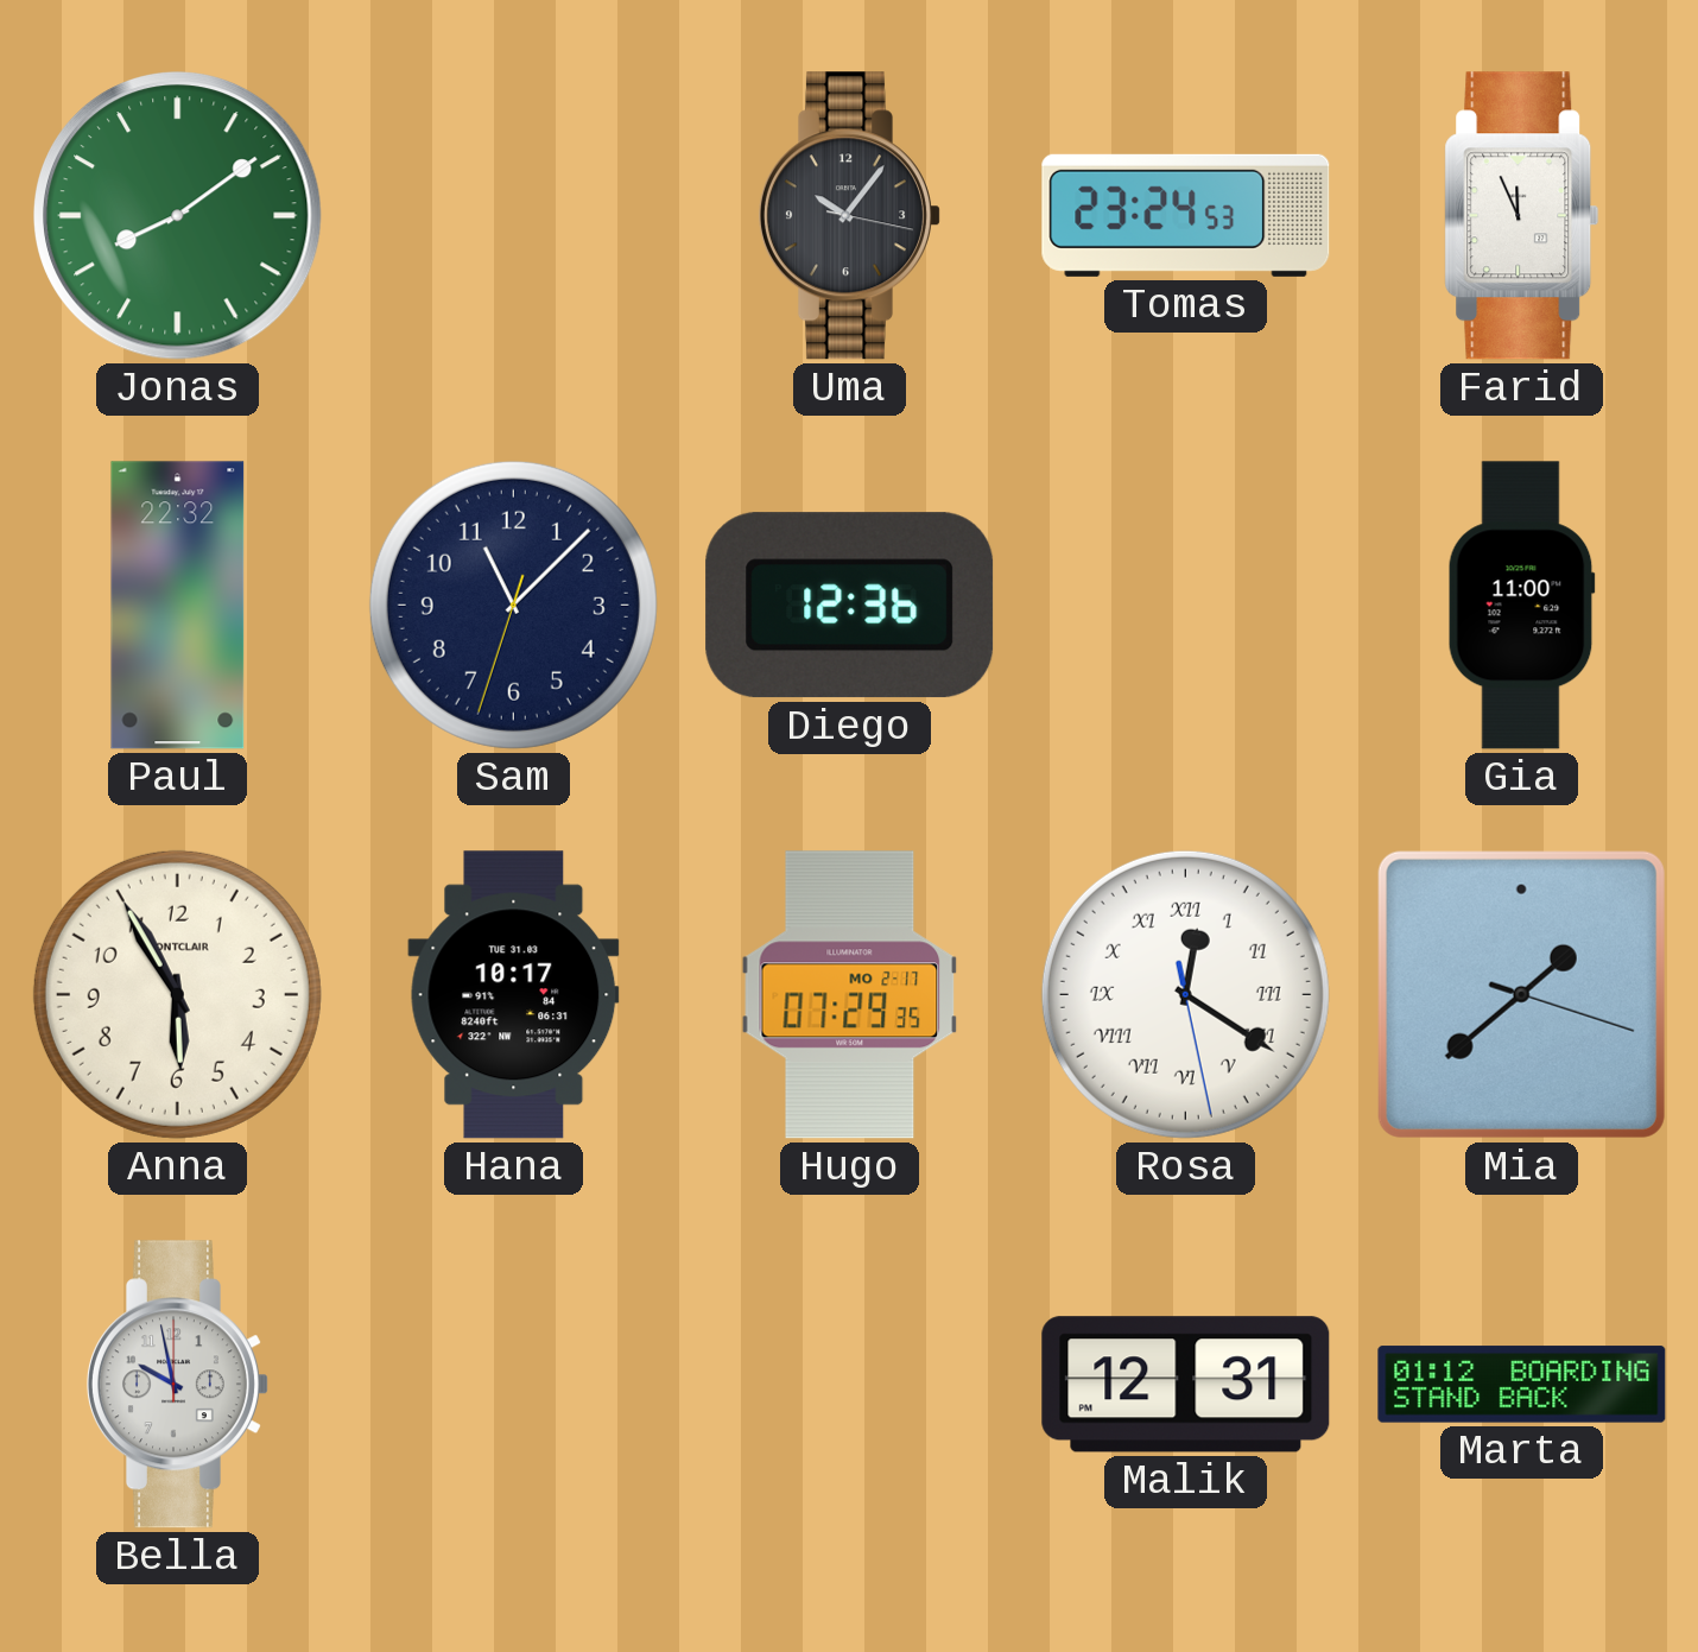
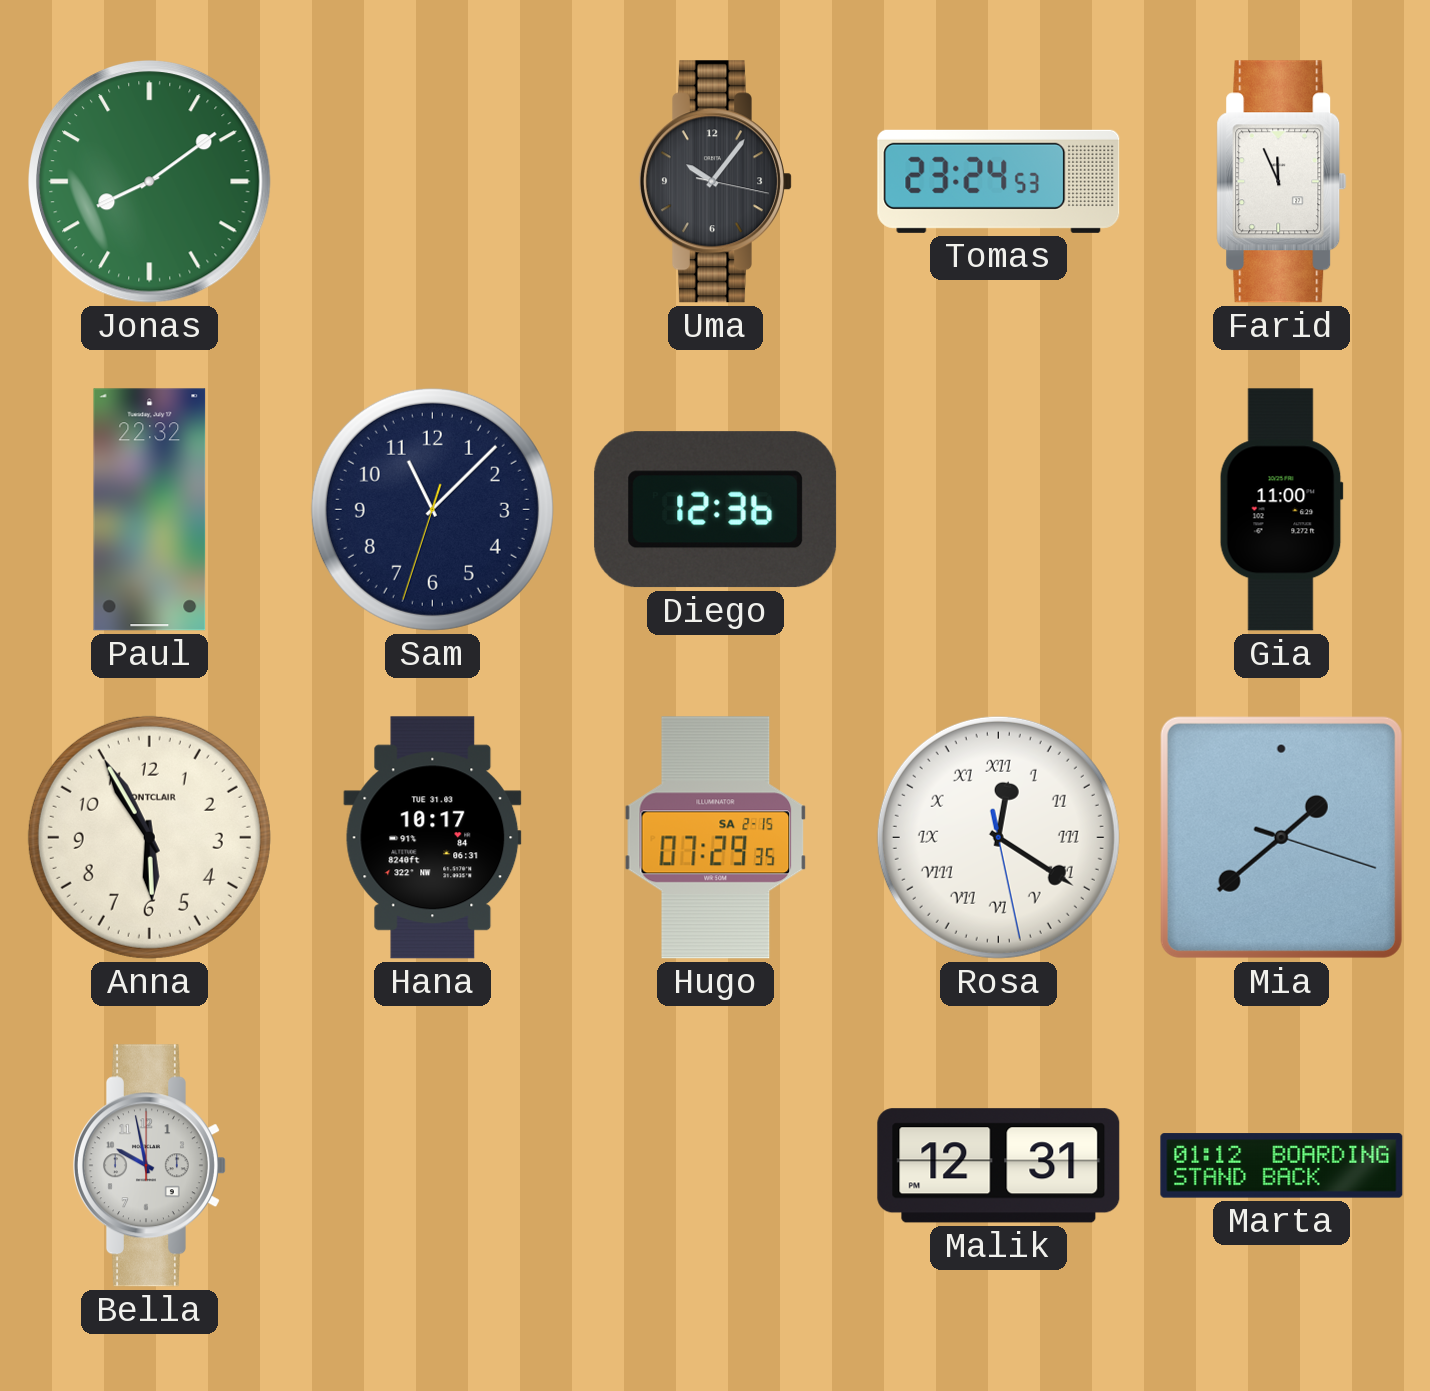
Hugo date: MO 2-17 -> SA 2-15
